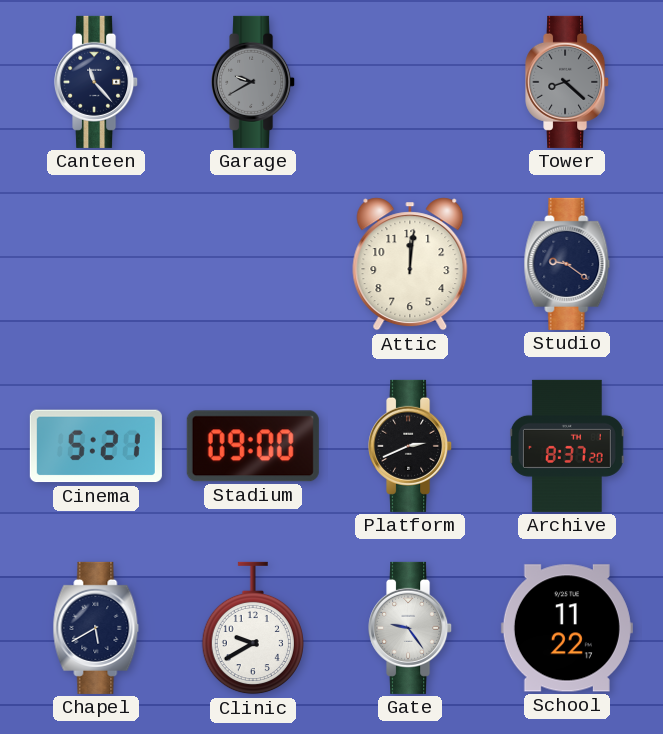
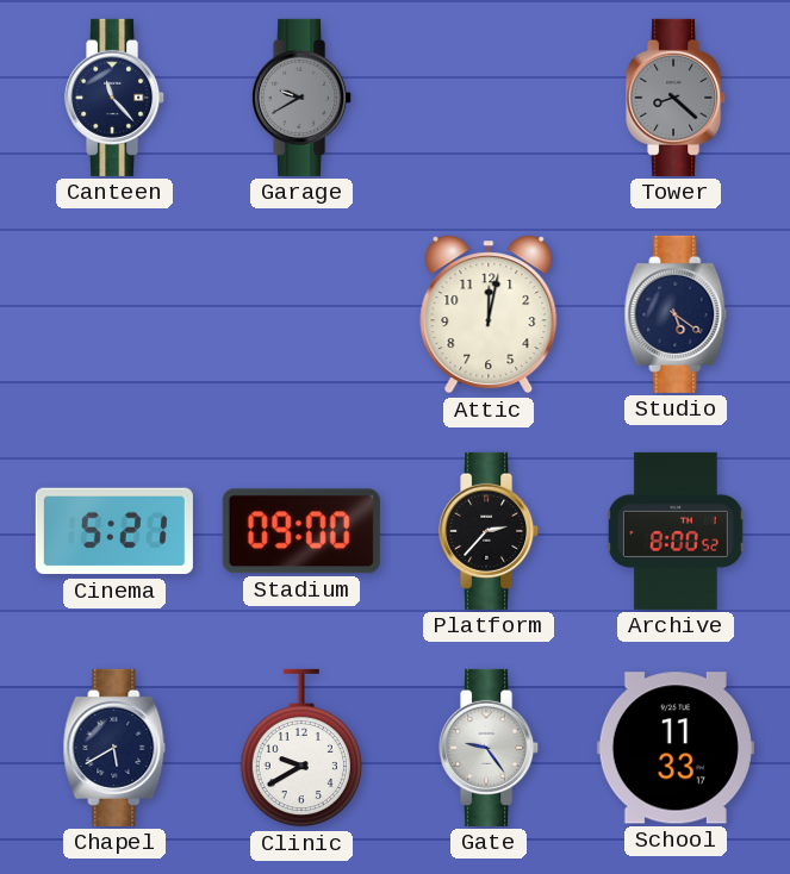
Attic: 12:01 -> 12:02
Studio: 9:21 -> 5:21
Platform: 2:41 -> 2:37
Archive: 8:37 -> 8:00
School: 11:22 -> 11:33
